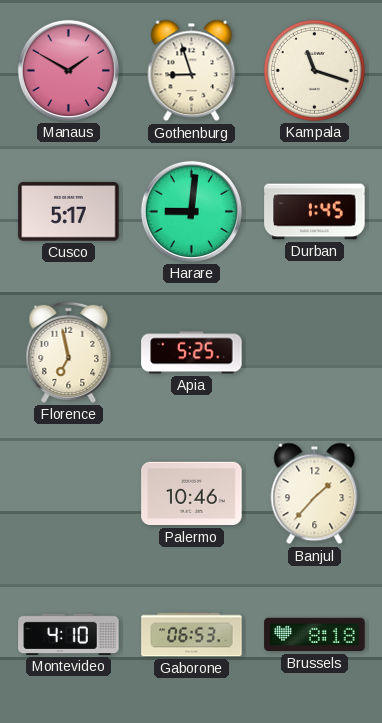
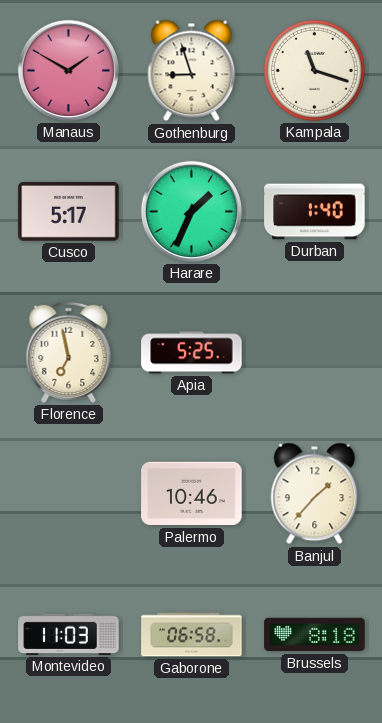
Harare: 9:01 -> 1:34
Durban: 1:45 -> 1:40
Montevideo: 4:10 -> 11:03
Gaborone: 06:53 -> 06:58
